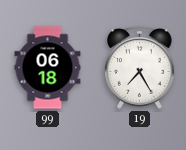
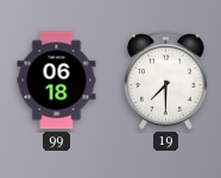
19: 7:25 -> 7:30
